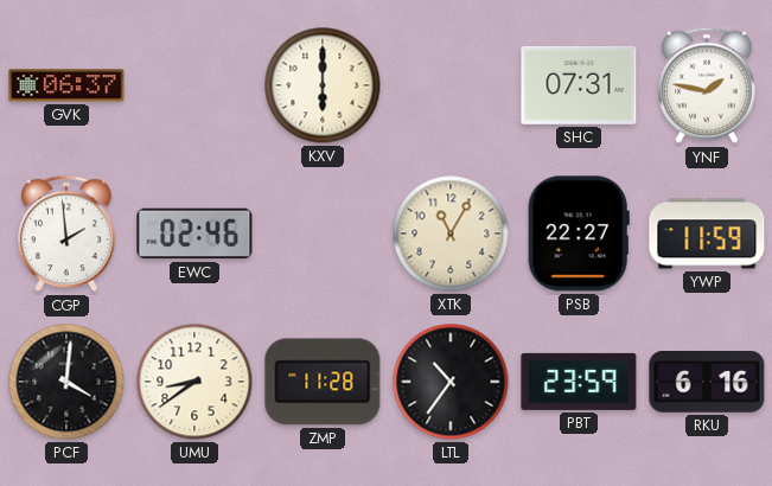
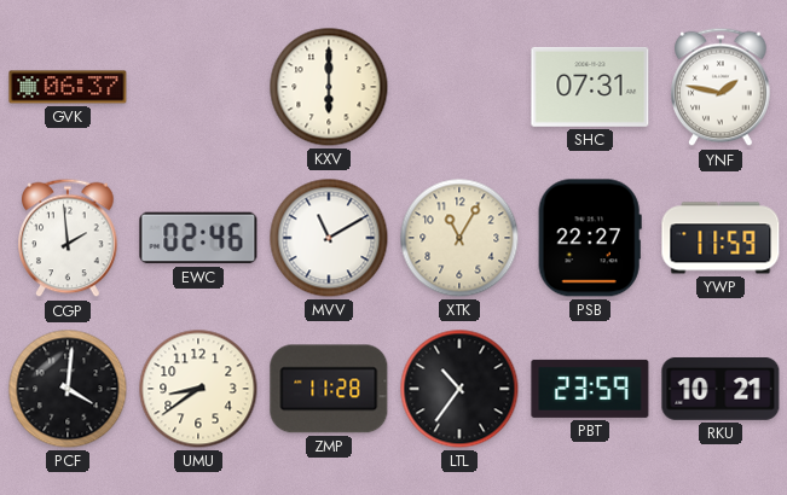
MVV: none -> 11:10
RKU: 6:16 -> 10:21
